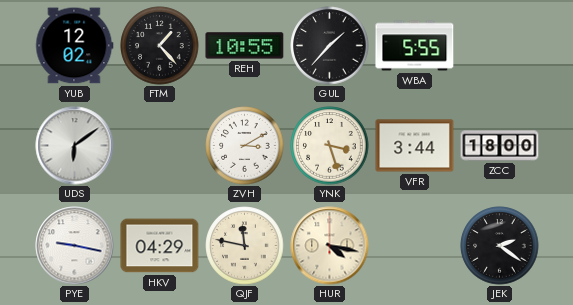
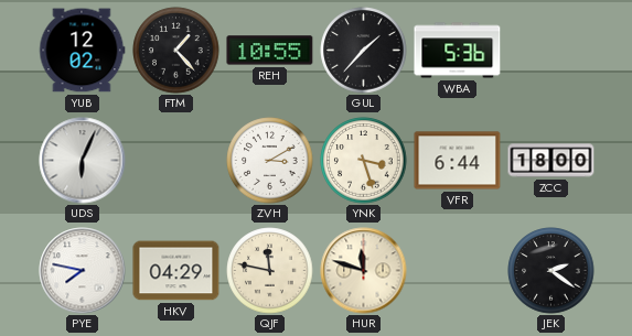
WBA: 5:55 -> 5:36
UDS: 6:09 -> 6:04
VFR: 3:44 -> 6:44
PYE: 9:17 -> 7:47
HUR: 4:17 -> 11:48
